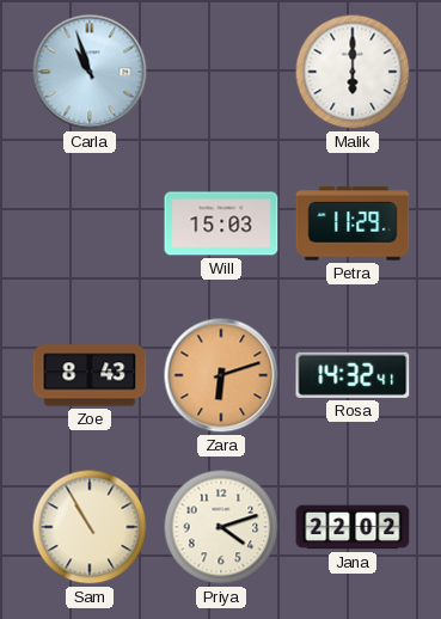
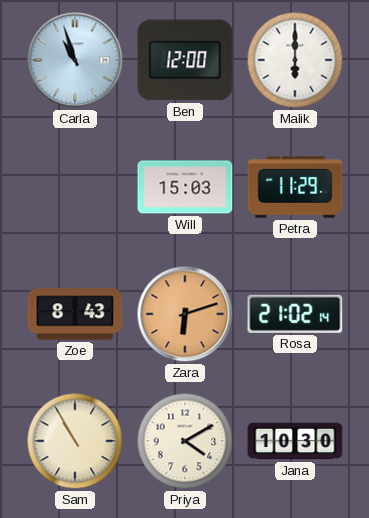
Ben: none -> 12:00
Rosa: 14:32 -> 21:02
Priya: 4:12 -> 4:10
Jana: 22:02 -> 10:30
